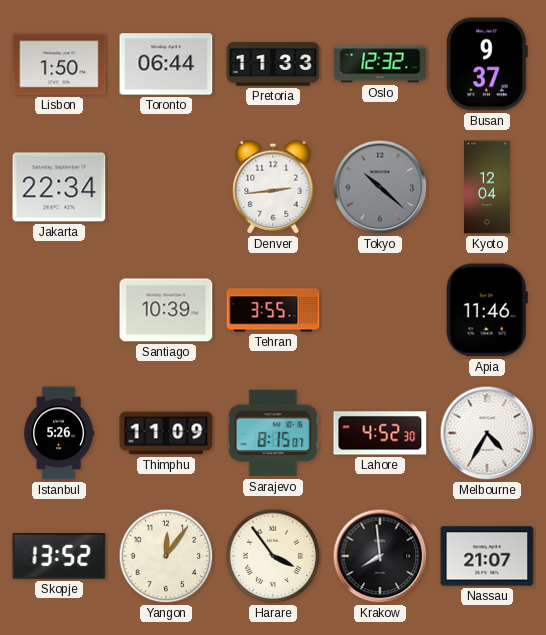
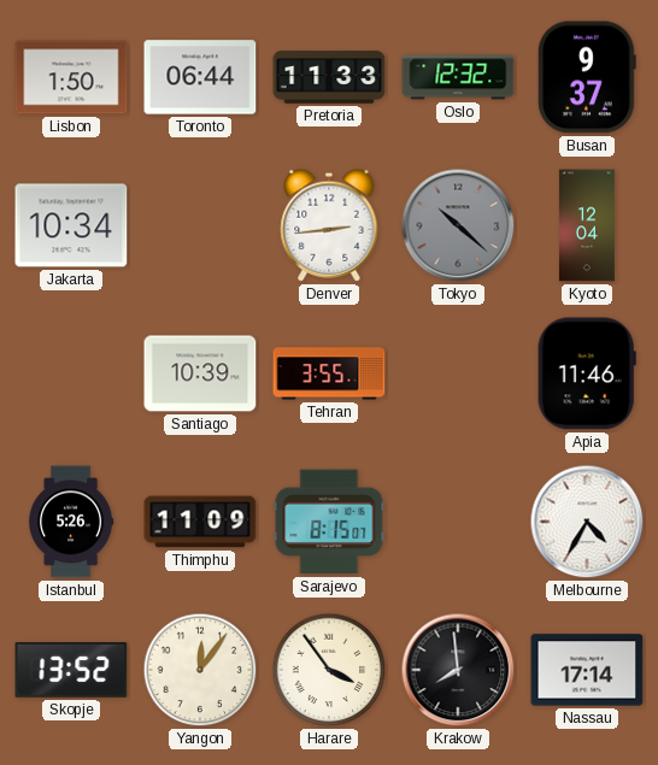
Jakarta: 22:34 -> 10:34
Lahore: 4:52 -> none
Nassau: 21:07 -> 17:14
